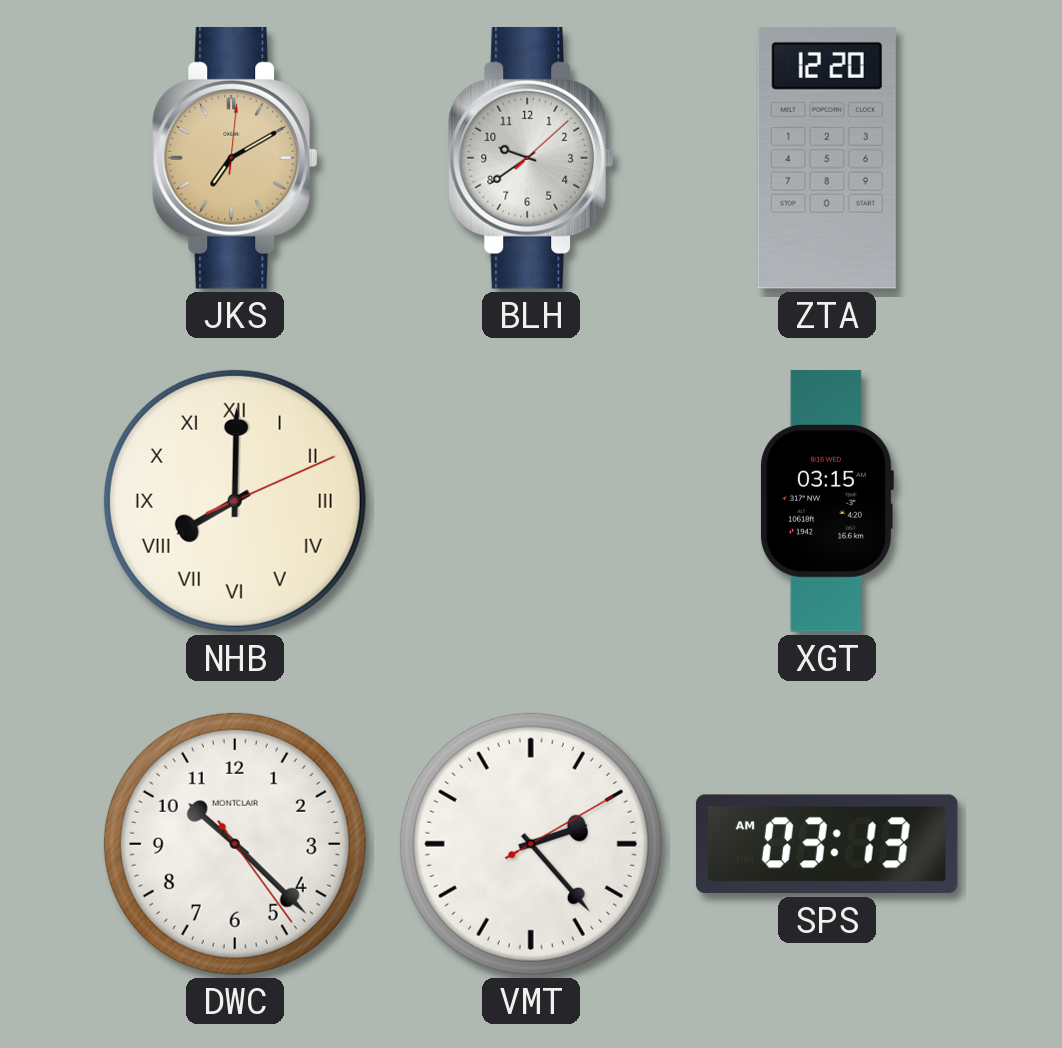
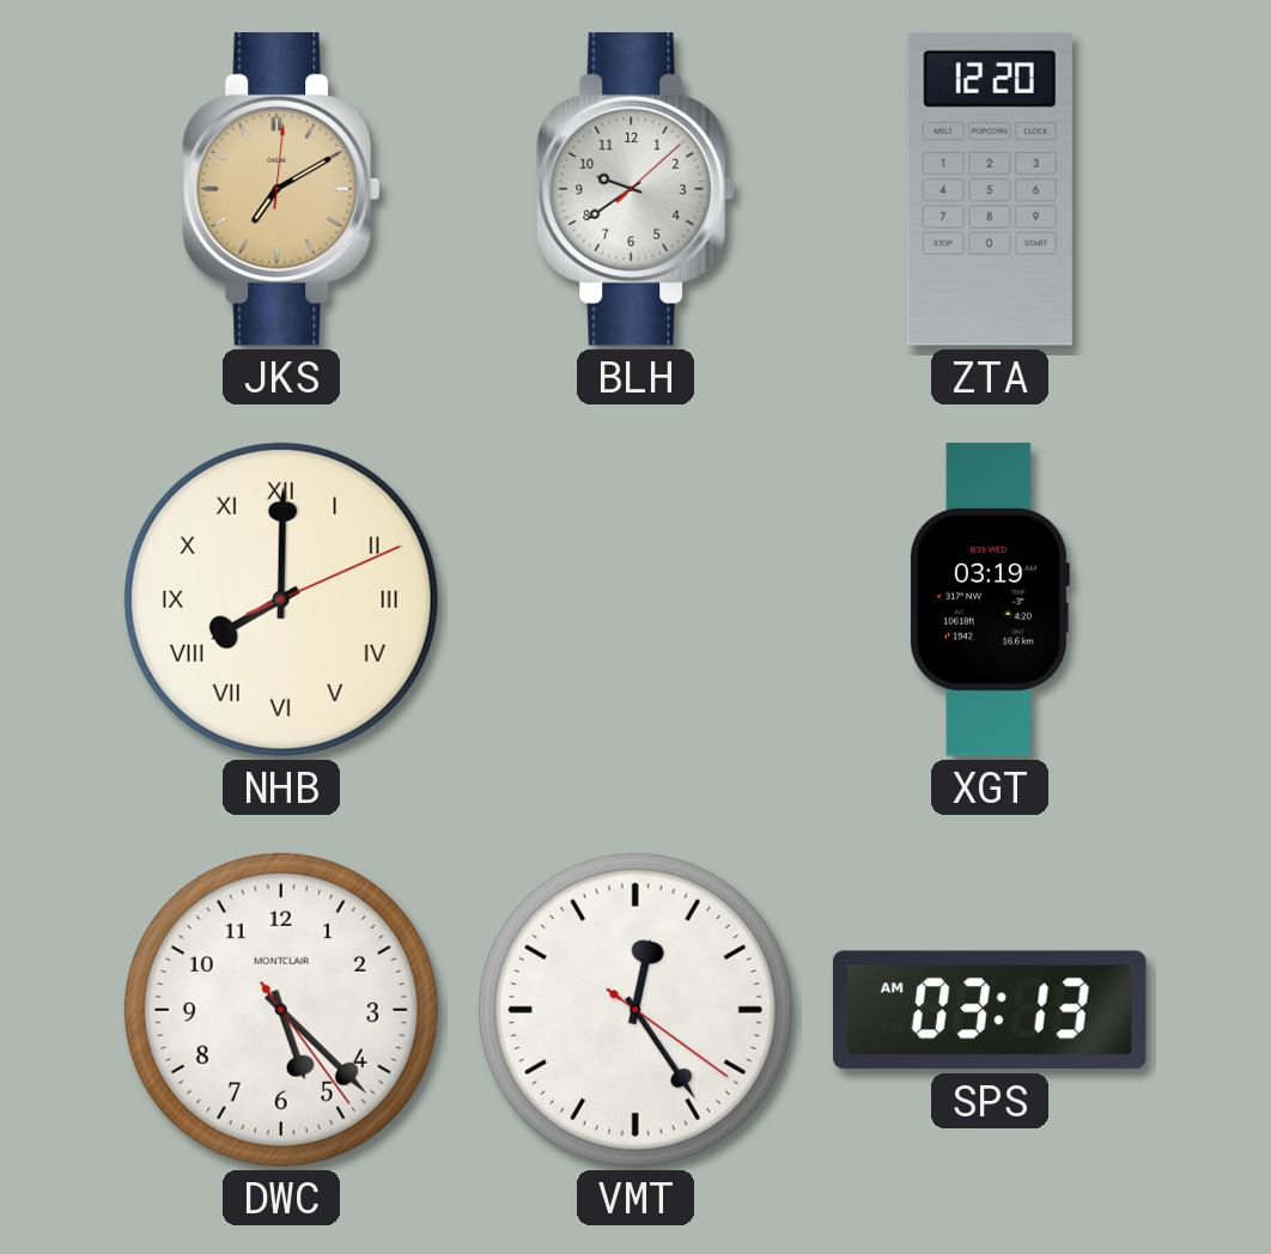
XGT: 03:15 -> 03:19
DWC: 10:22 -> 5:22
VMT: 2:23 -> 12:24
